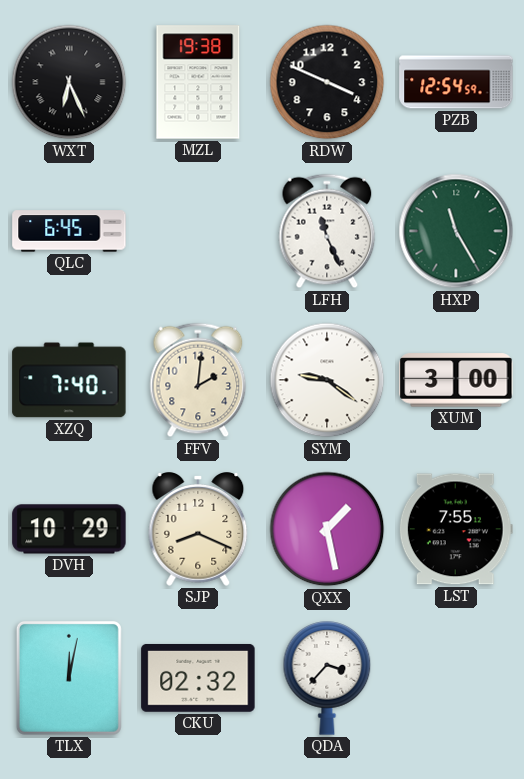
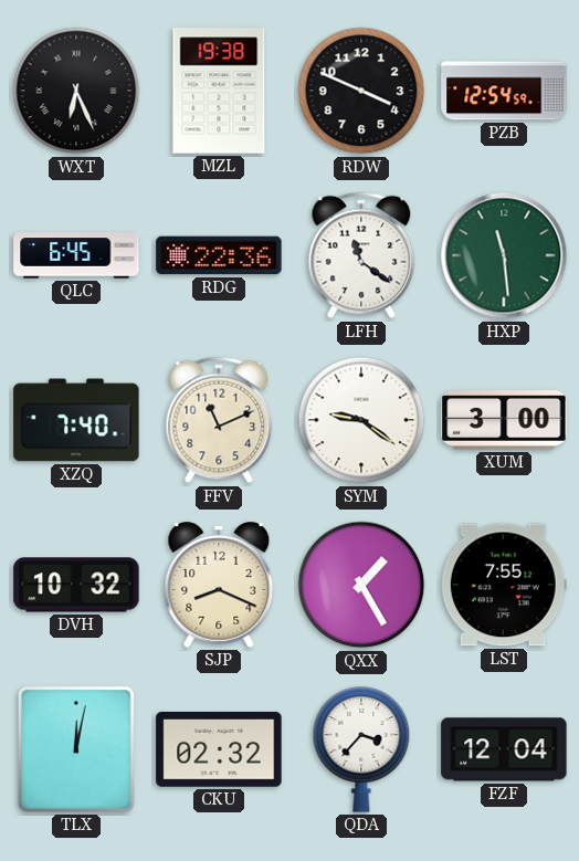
RDG: none -> 22:36
LFH: 11:26 -> 11:21
HXP: 11:25 -> 11:29
FFV: 2:01 -> 11:11
DVH: 10:29 -> 10:32
QXX: 1:28 -> 1:25
FZF: none -> 12:04
